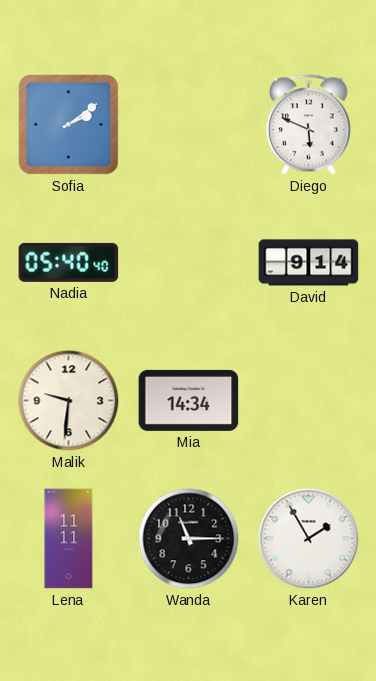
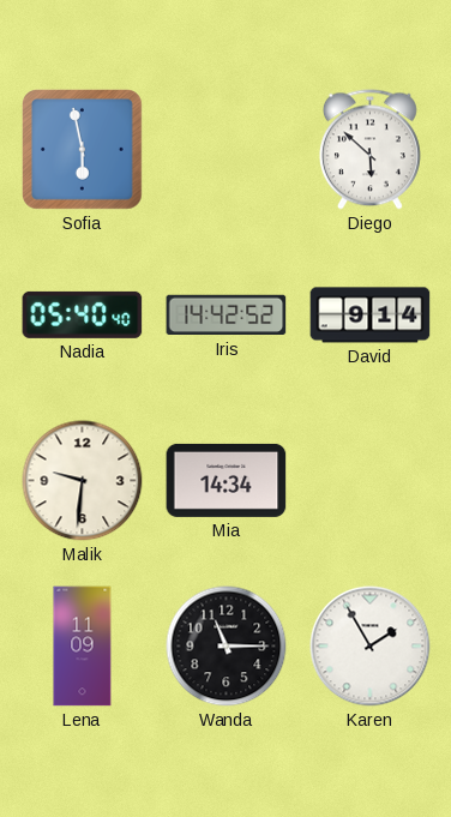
Sofia: 2:09 -> 5:58
Diego: 5:49 -> 5:52
Iris: none -> 14:42
Lena: 11:11 -> 11:09
